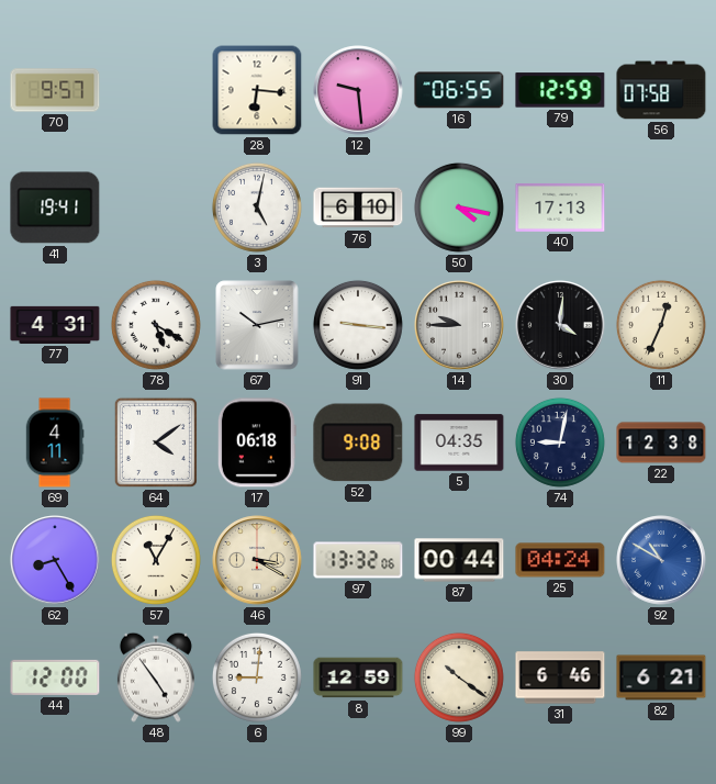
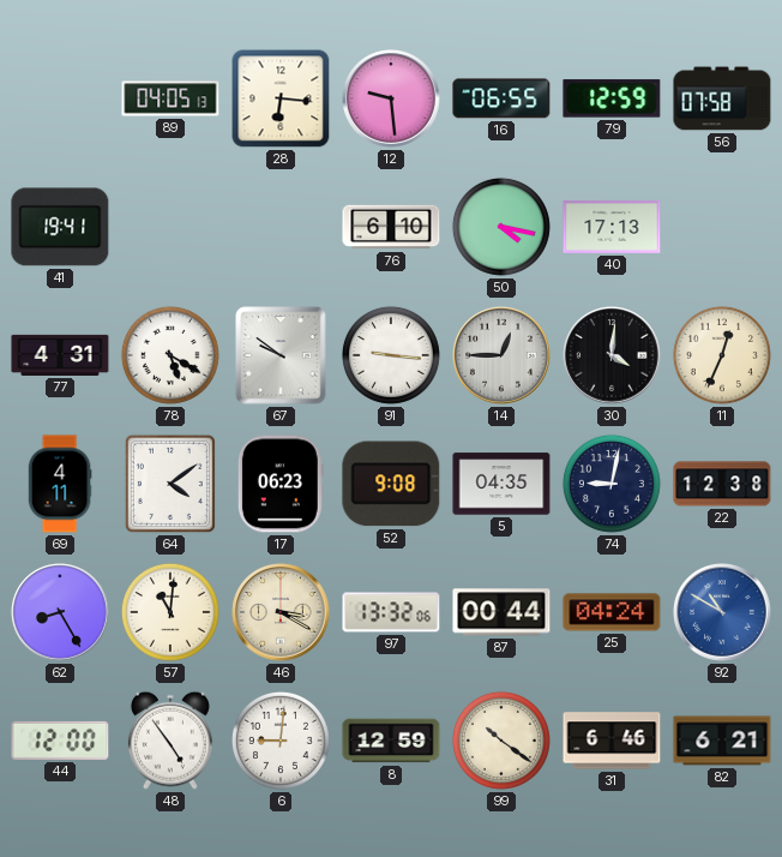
70: 9:57 -> none
89: none -> 04:05
3: 5:02 -> none
67: 10:13 -> 9:51
14: 9:45 -> 12:45
17: 06:18 -> 06:23
57: 11:05 -> 11:01
